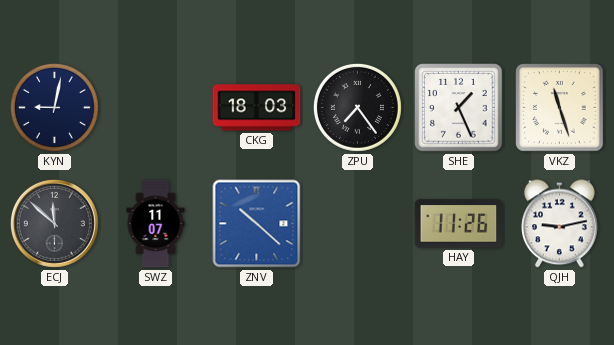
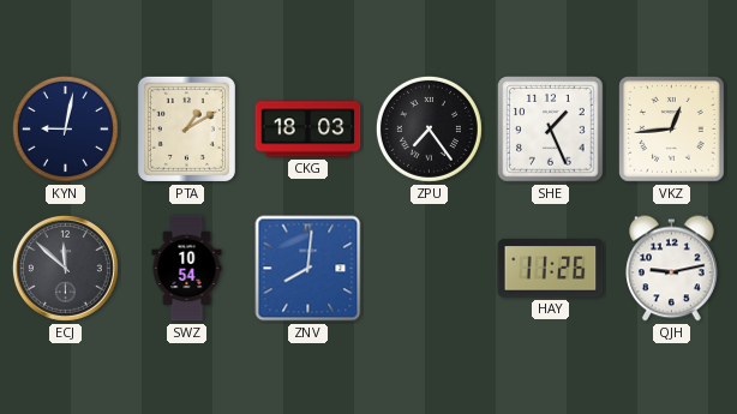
PTA: none -> 1:10
VKZ: 11:27 -> 12:44
SWZ: 11:07 -> 10:54
ZNV: 10:22 -> 8:01
